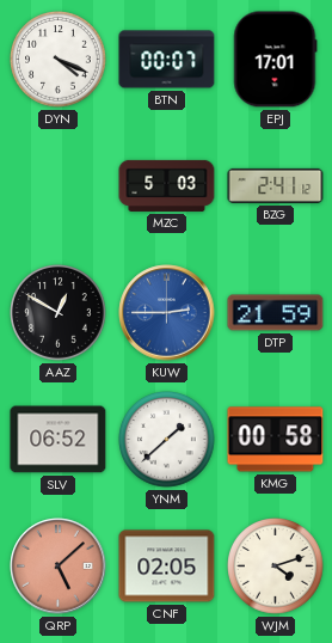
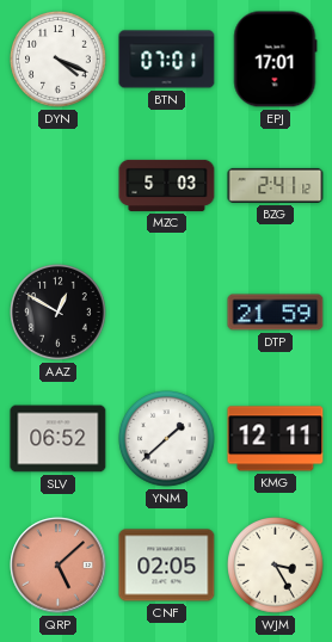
BTN: 00:07 -> 07:01
KUW: 2:45 -> none
KMG: 00:58 -> 12:11
WJM: 4:12 -> 3:25
